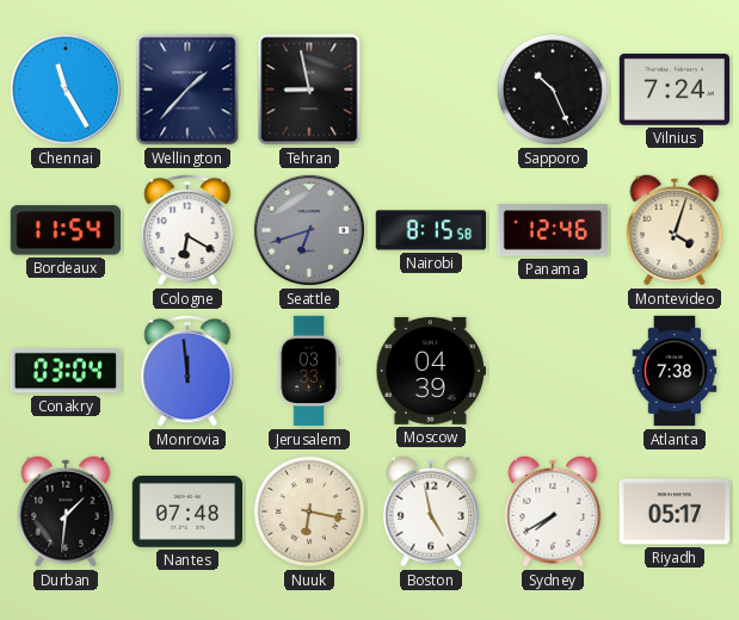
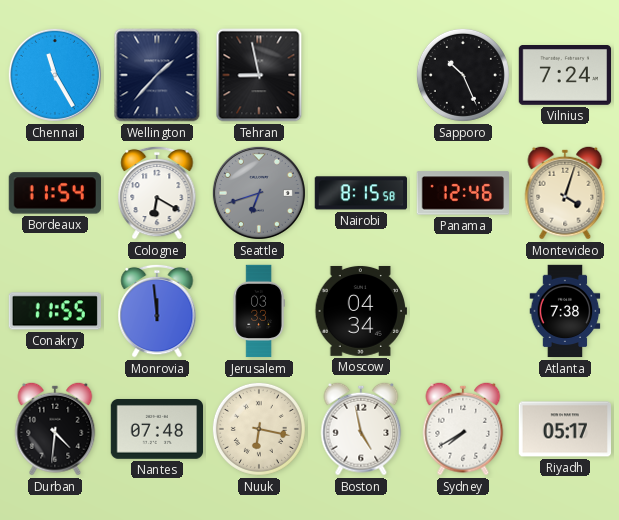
Conakry: 03:04 -> 11:55
Moscow: 04:39 -> 04:34
Durban: 1:31 -> 4:31
